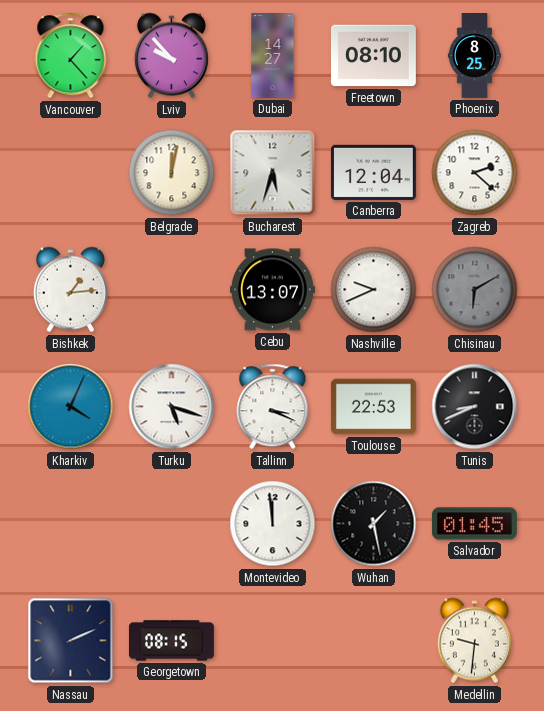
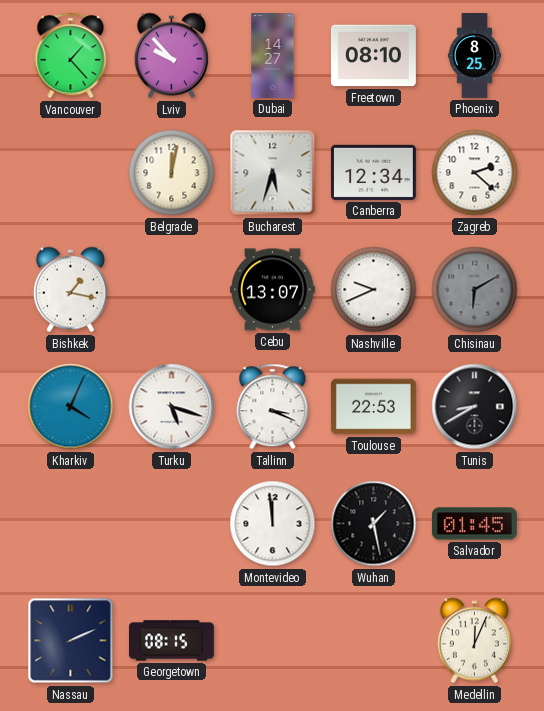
Canberra: 12:04 -> 12:34
Bishkek: 1:14 -> 1:17
Tunis: 8:41 -> 8:40
Medellin: 9:31 -> 12:04
